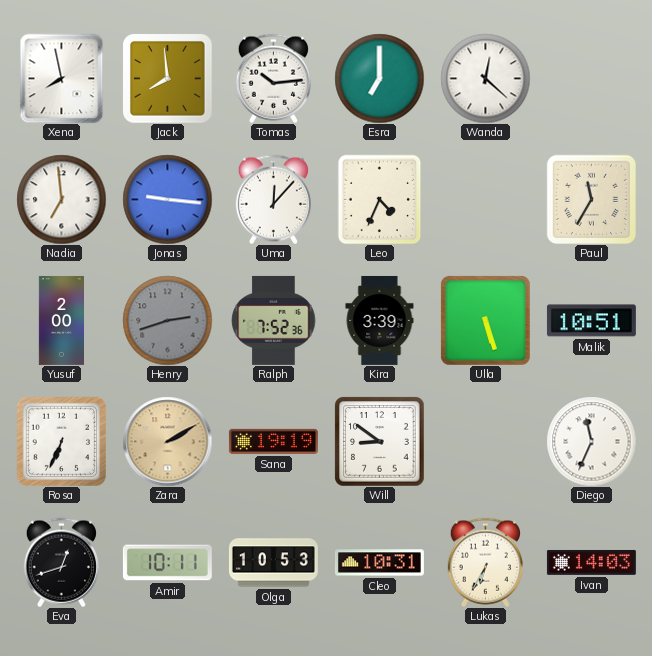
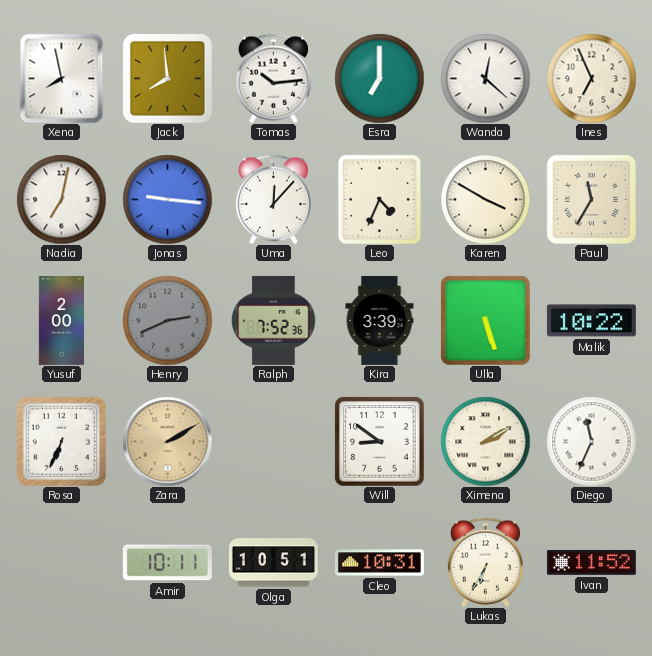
Ines: none -> 6:56
Nadia: 6:59 -> 7:02
Karen: none -> 3:50
Henry: 2:42 -> 2:41
Malik: 10:51 -> 10:22
Sana: 19:19 -> none
Ximena: none -> 2:10
Eva: 12:42 -> none
Olga: 10:53 -> 10:51
Ivan: 14:03 -> 11:52
